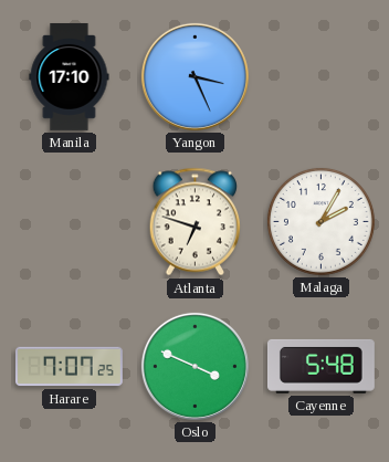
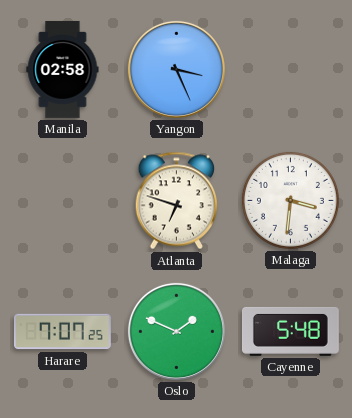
Manila: 17:10 -> 02:58
Malaga: 2:05 -> 3:31
Oslo: 3:49 -> 1:49
